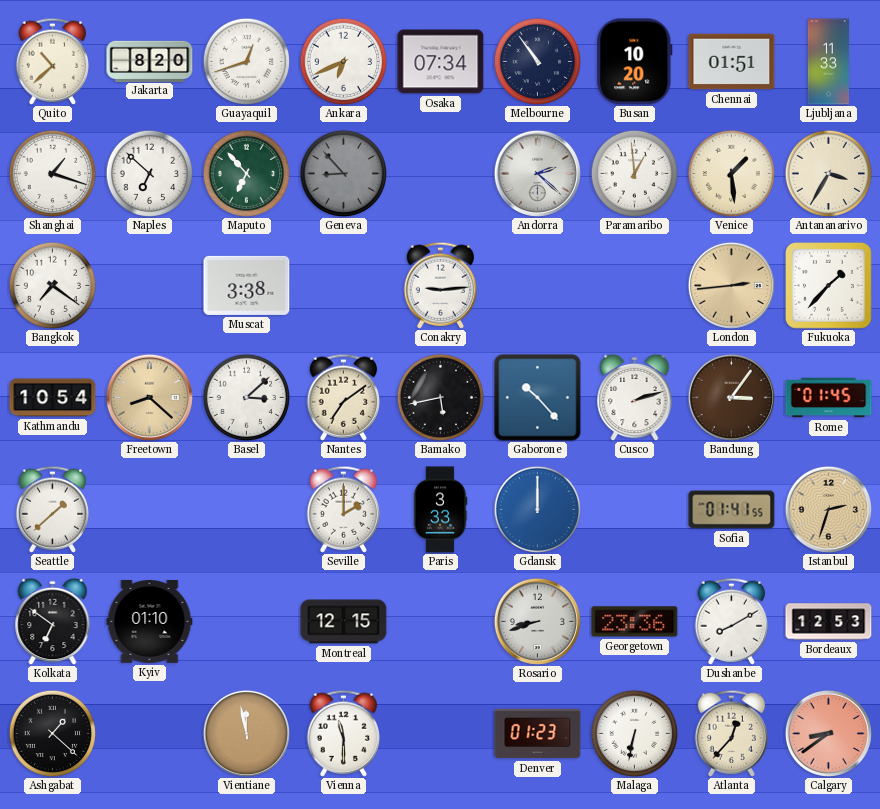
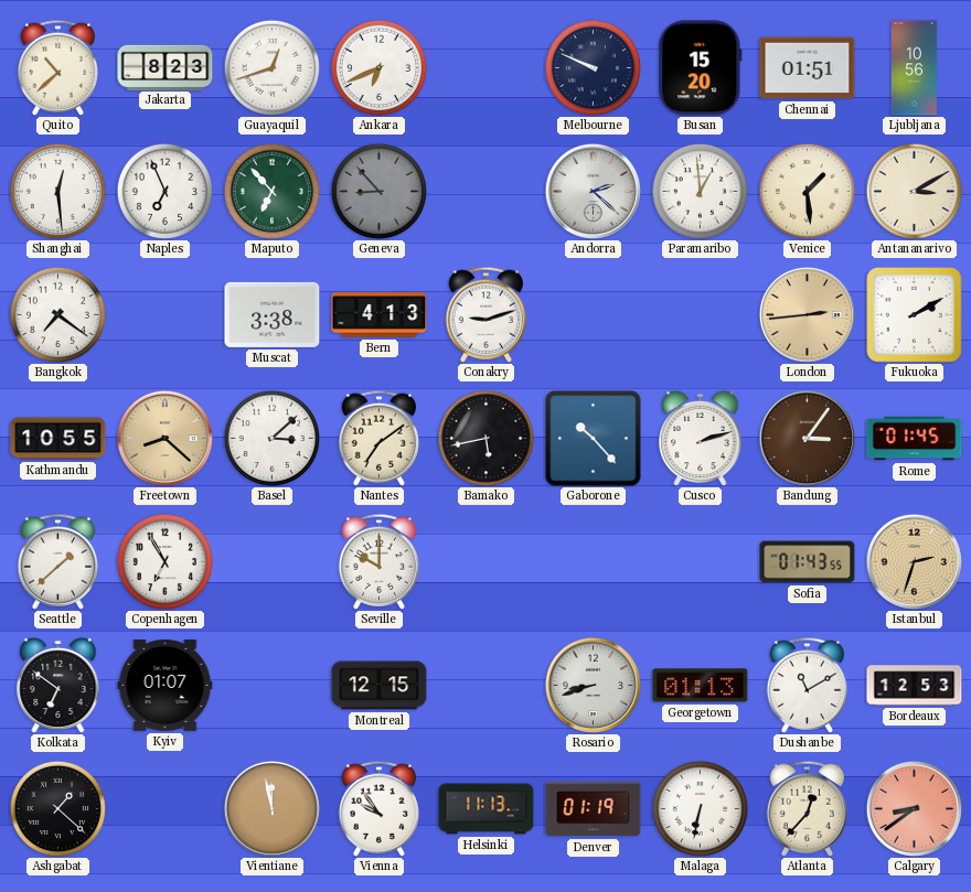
Jakarta: 8:20 -> 8:23
Osaka: 07:34 -> none
Melbourne: 10:54 -> 9:49
Busan: 10:20 -> 15:20
Ljubljana: 11:33 -> 10:56
Shanghai: 1:18 -> 12:29
Naples: 6:52 -> 6:56
Antananarivo: 3:35 -> 3:10
Bern: none -> 4:13
Conakry: 9:14 -> 9:12
Fukuoka: 1:37 -> 2:10
Kathmandu: 10:54 -> 10:55
Copenhagen: none -> 6:55
Seville: 2:00 -> 10:00
Paris: 3:33 -> none
Gdansk: 12:00 -> none
Sofia: 01:41 -> 01:43
Kyiv: 01:10 -> 01:07
Georgetown: 23:36 -> 01:13
Dushanbe: 8:10 -> 11:10
Vienna: 11:30 -> 9:54
Helsinki: none -> 11:13
Denver: 01:23 -> 01:19
